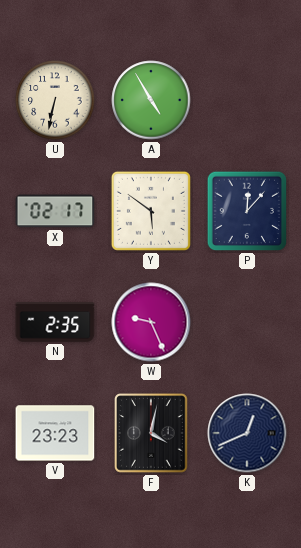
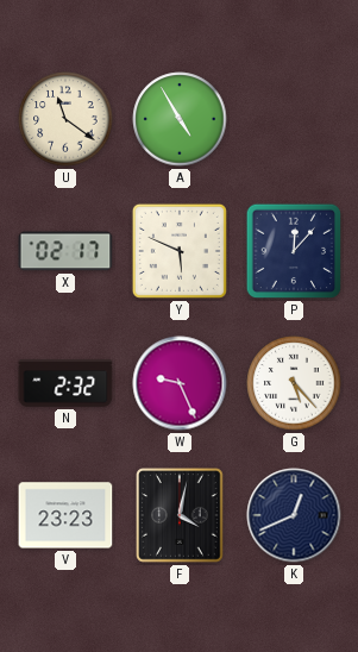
U: 6:32 -> 11:21
Y: 5:51 -> 5:49
N: 2:35 -> 2:32
G: none -> 5:23
